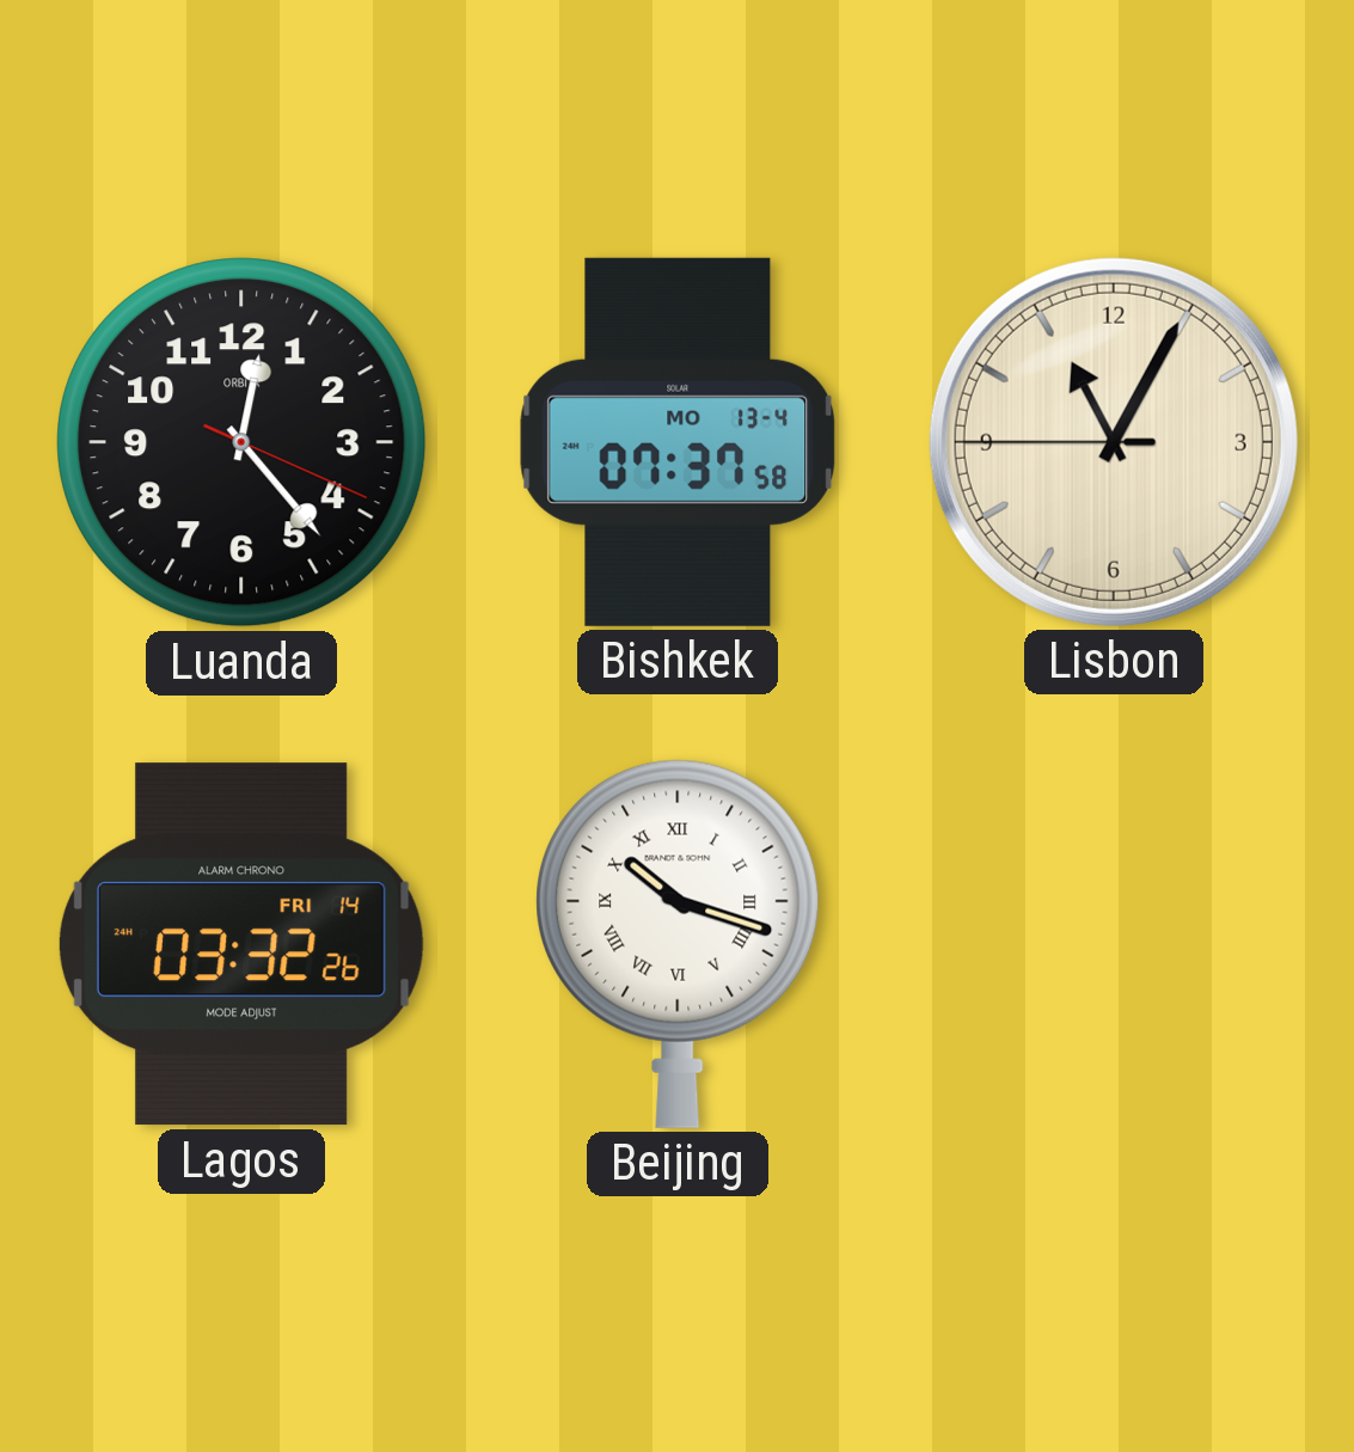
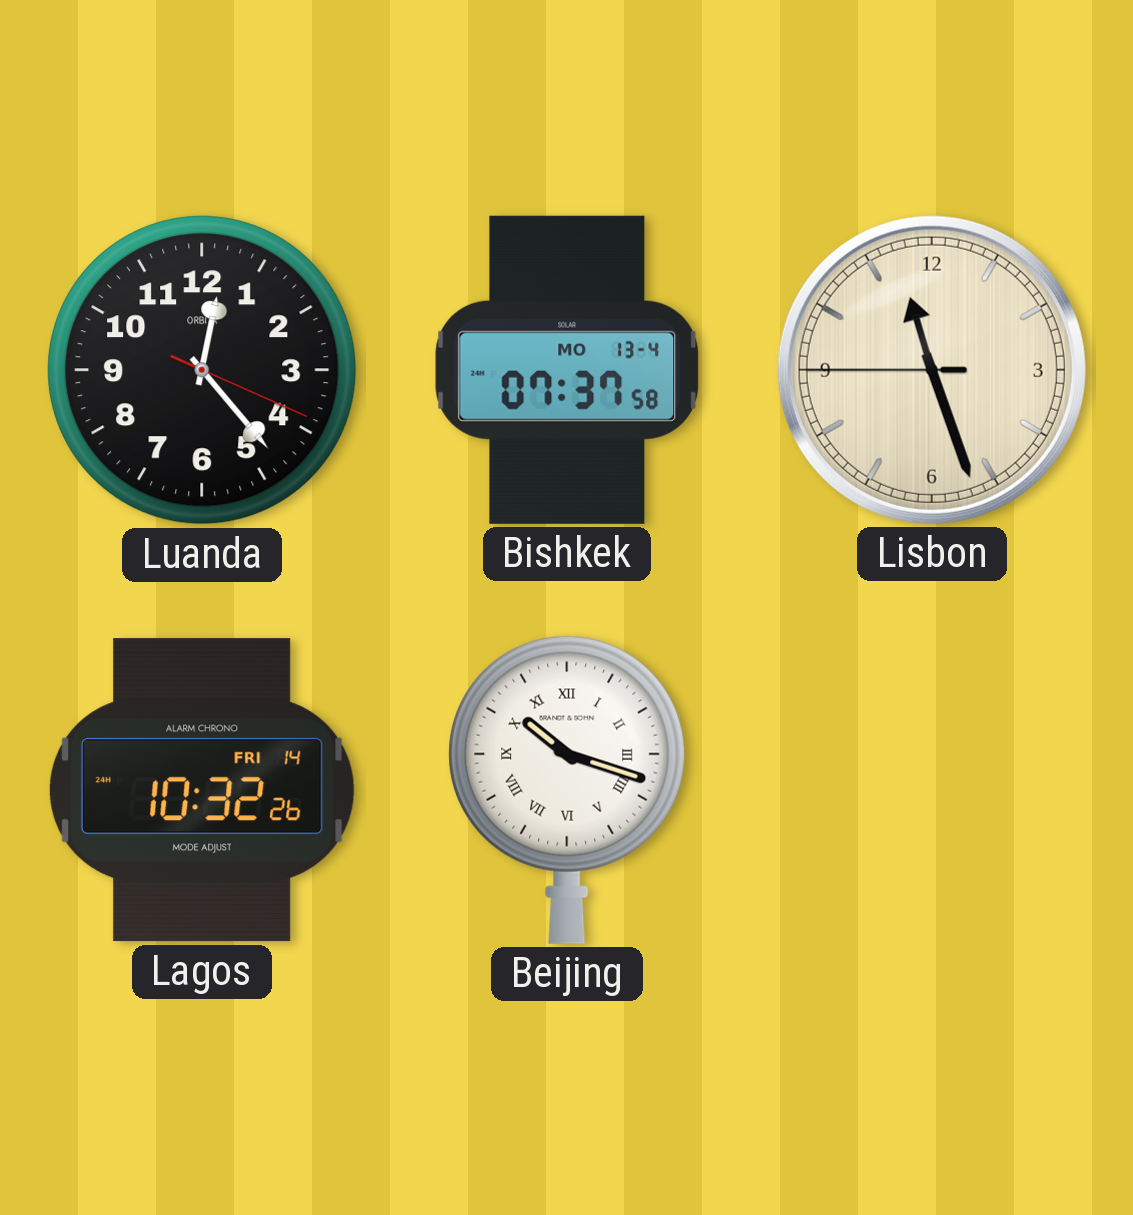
Lisbon: 11:04 -> 11:26
Lagos: 03:32 -> 10:32
